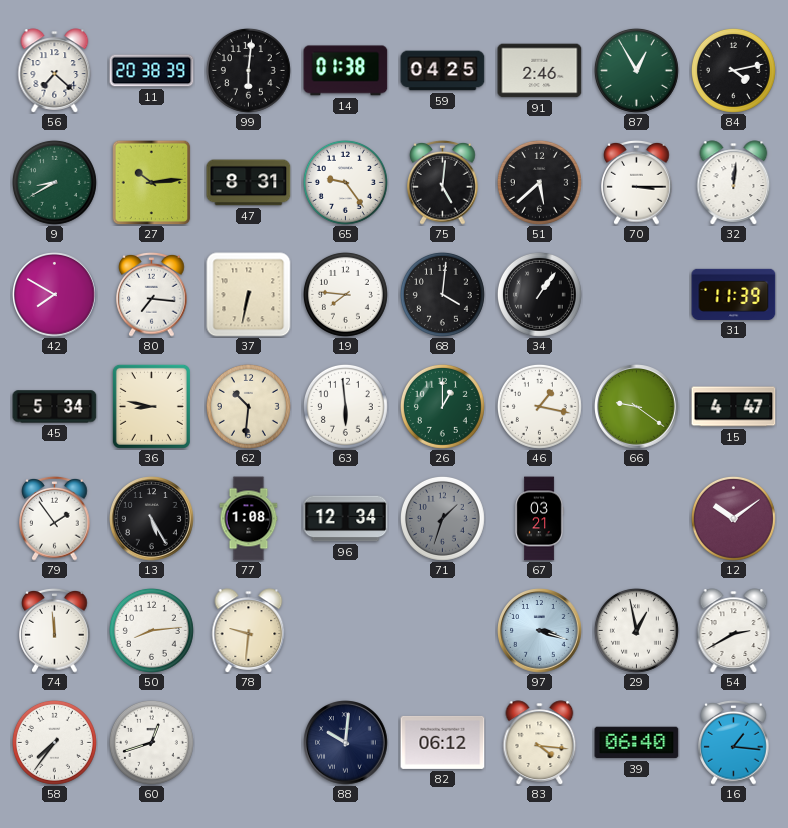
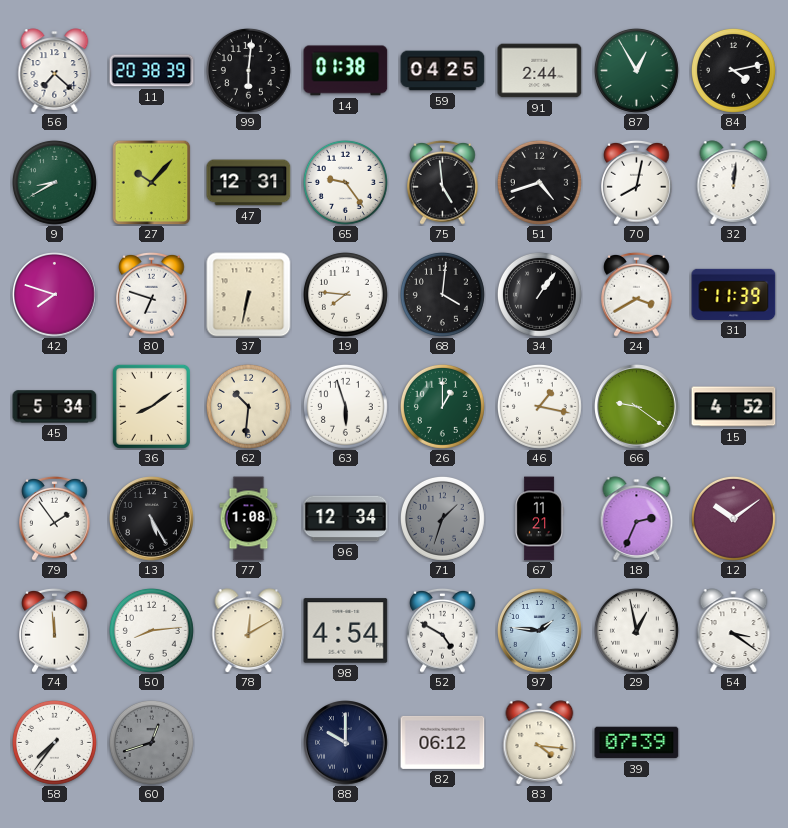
91: 2:46 -> 2:44
27: 10:14 -> 10:07
47: 8:31 -> 12:31
75: 5:01 -> 4:59
51: 5:38 -> 4:42
70: 3:15 -> 8:02
42: 7:50 -> 7:48
80: 7:16 -> 6:48
24: none -> 3:40
36: 8:47 -> 8:09
63: 5:59 -> 5:57
15: 4:47 -> 4:52
67: 03:21 -> 11:21
18: none -> 2:34
78: 9:31 -> 12:10
98: none -> 4:54
52: none -> 4:50
97: 3:18 -> 1:46
54: 2:40 -> 3:21
60 dial: white -> grey
88: 10:01 -> 10:00
39: 06:40 -> 07:39
16: 1:16 -> none
